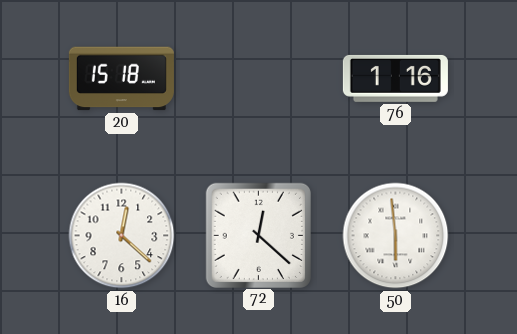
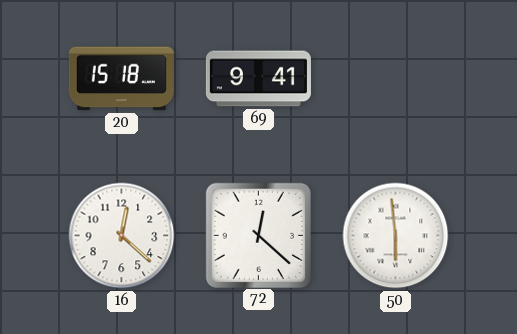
69: none -> 9:41
76: 1:16 -> none
